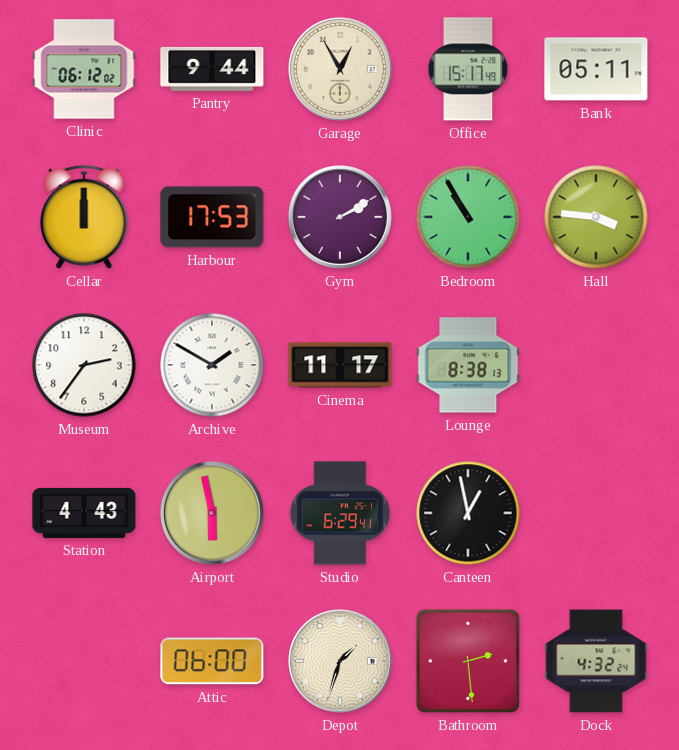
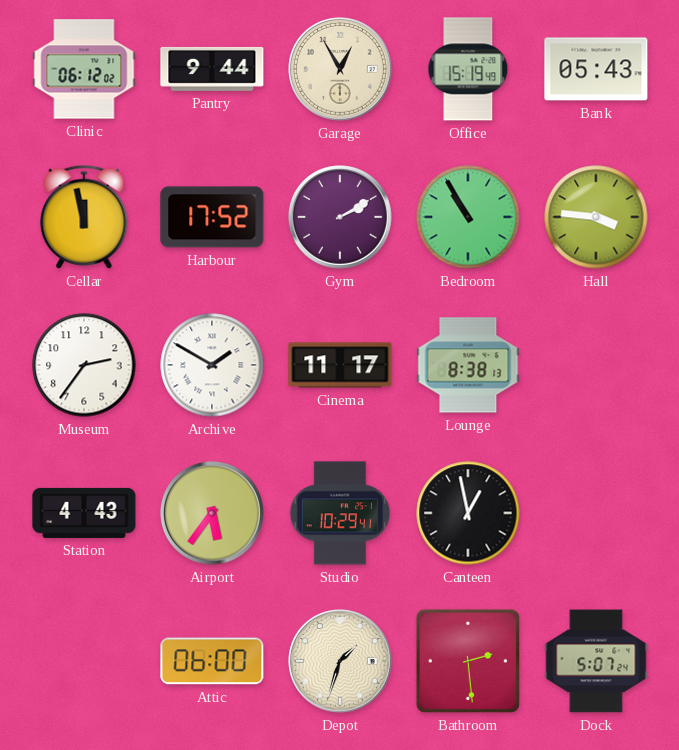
Office: 15:17 -> 15:19
Bank: 05:11 -> 05:43
Cellar: 12:00 -> 11:58
Harbour: 17:53 -> 17:52
Airport: 5:58 -> 5:36
Studio: 6:29 -> 10:29
Dock: 4:32 -> 5:07
